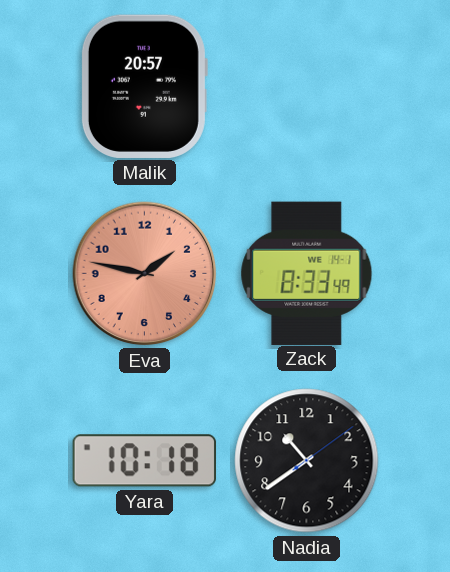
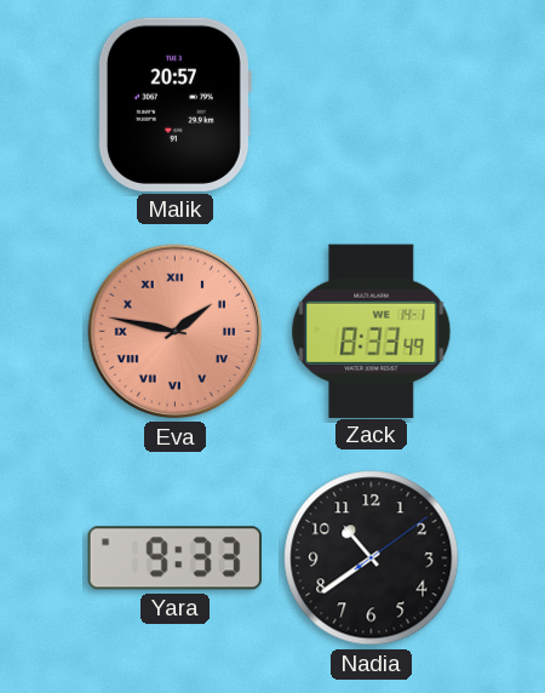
Eva numerals: Arabic -> Roman
Yara: 10:18 -> 9:33
